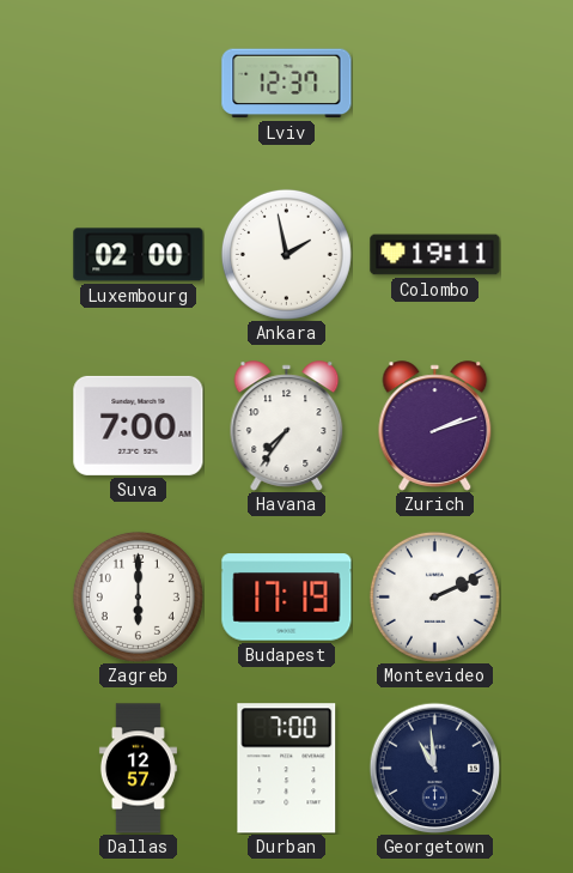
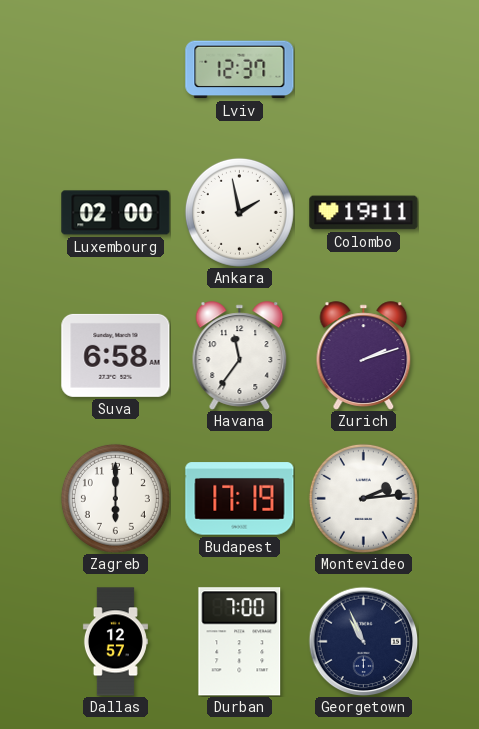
Suva: 7:00 -> 6:58
Havana: 7:36 -> 11:36
Montevideo: 2:11 -> 2:14
Georgetown: 10:59 -> 10:56
